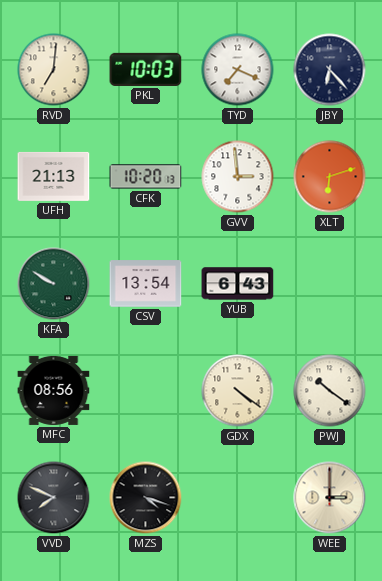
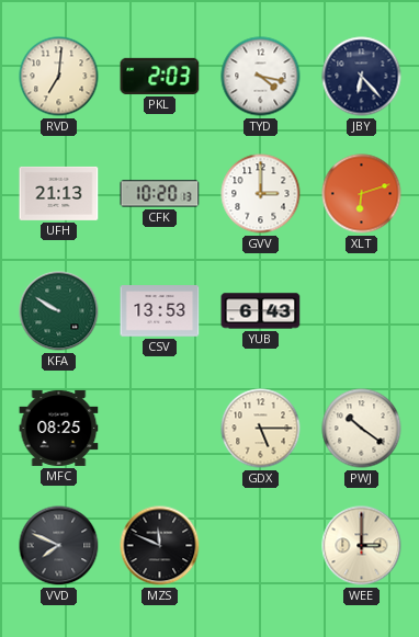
PKL: 10:03 -> 2:03
TYD: 7:19 -> 4:17
GVV: 2:59 -> 3:00
CSV: 13:54 -> 13:53
MFC: 08:56 -> 08:25
GDX: 4:21 -> 5:15
MZS: 4:18 -> 11:49
